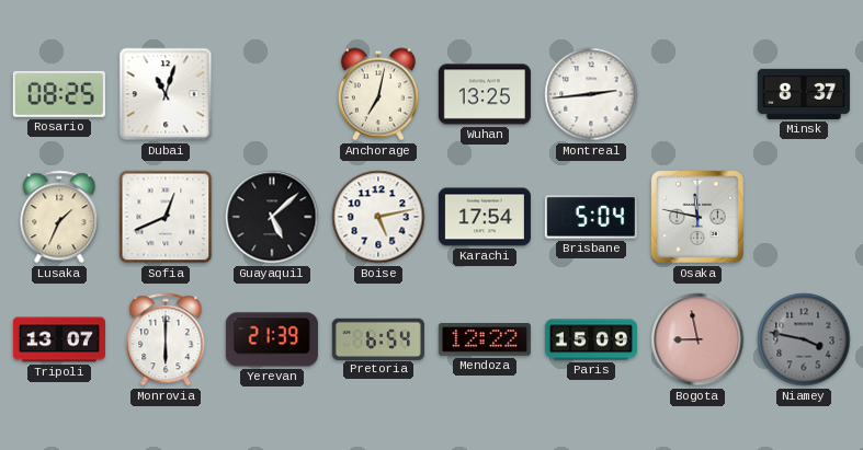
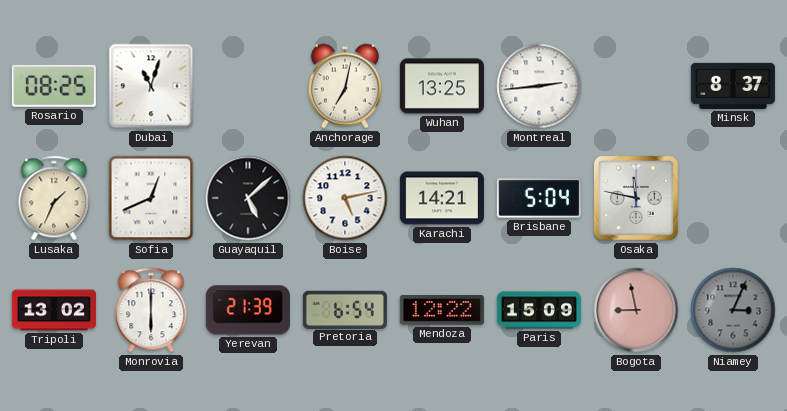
Karachi: 17:54 -> 14:21
Tripoli: 13:07 -> 13:02
Niamey: 3:47 -> 3:04
